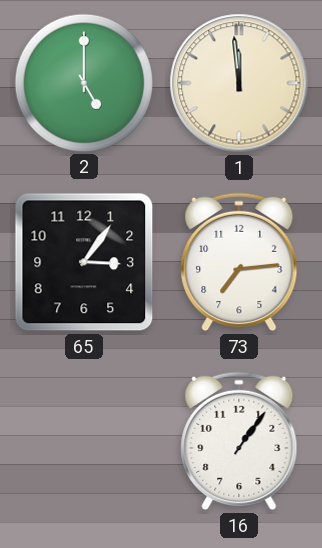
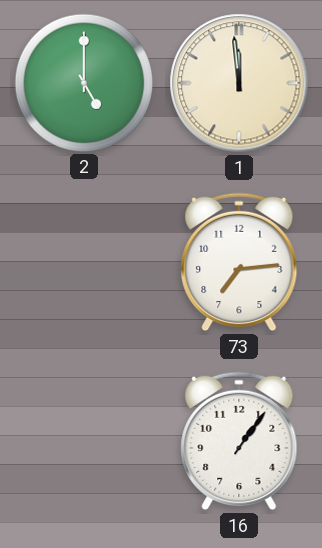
65: 3:06 -> none
